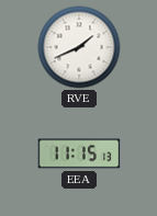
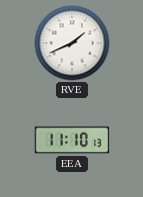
EEA: 11:15 -> 11:10
